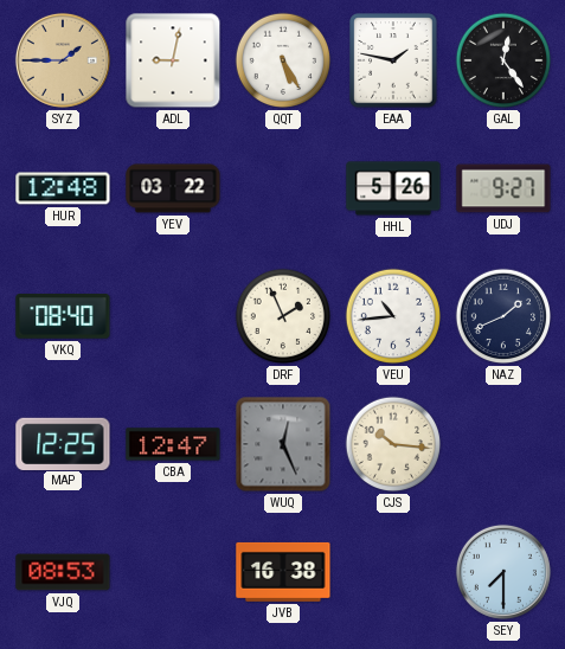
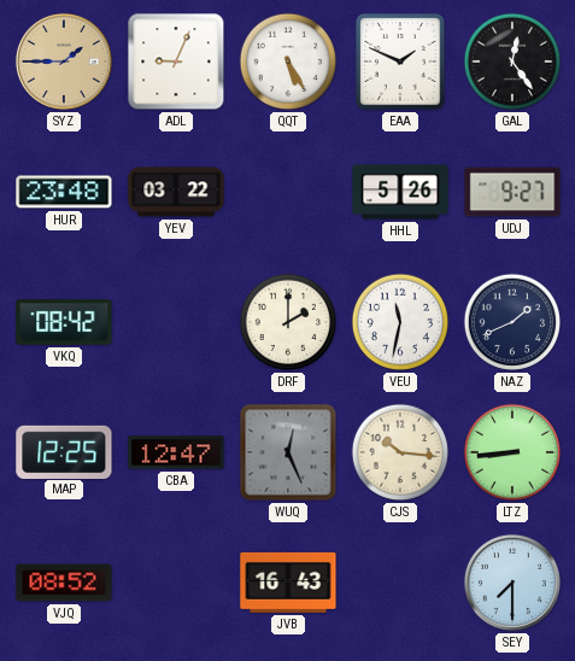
ADL: 9:02 -> 9:04
EAA: 1:47 -> 1:49
HUR: 12:48 -> 23:48
VKQ: 08:40 -> 08:42
DRF: 1:56 -> 2:00
VEU: 10:44 -> 11:32
LTZ: none -> 8:44
VJQ: 08:53 -> 08:52
JVB: 16:38 -> 16:43
